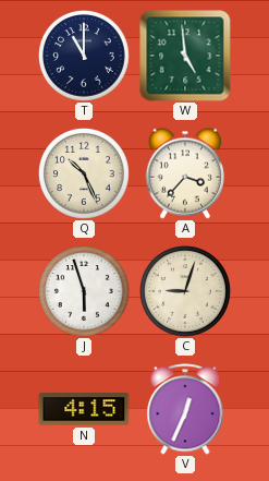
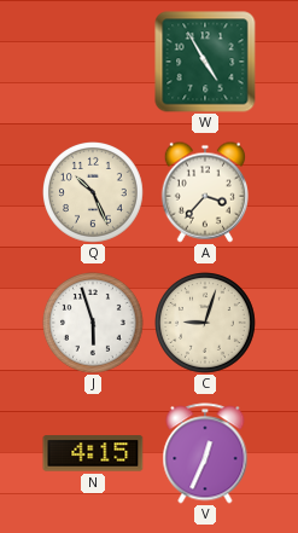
T: 11:00 -> none
W: 4:59 -> 4:55
